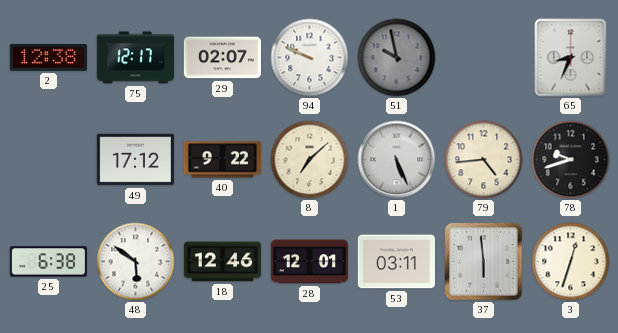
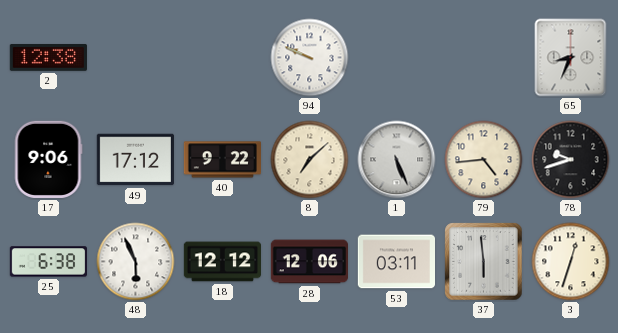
75: 12:17 -> none
29: 02:07 -> none
51: 9:58 -> none
17: none -> 9:06
48: 5:51 -> 5:56
18: 12:46 -> 12:12
28: 12:01 -> 12:06
